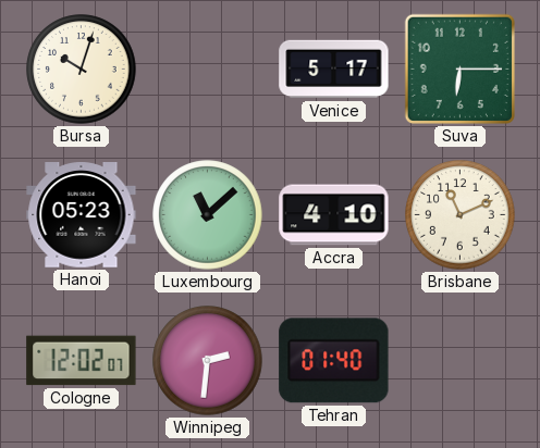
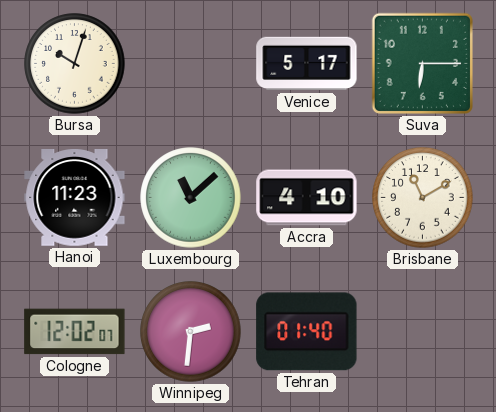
Hanoi: 05:23 -> 11:23
Brisbane: 11:11 -> 11:10
